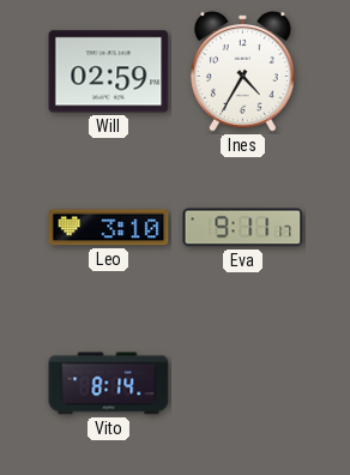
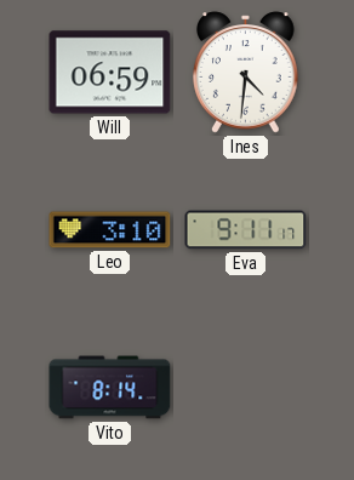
Will: 02:59 -> 06:59
Ines: 4:35 -> 4:31
